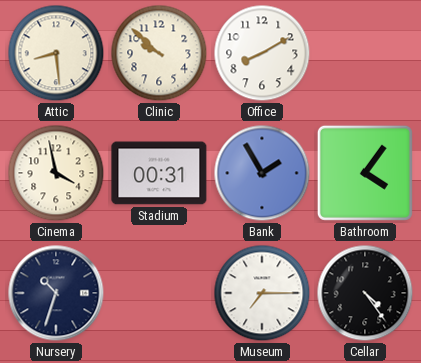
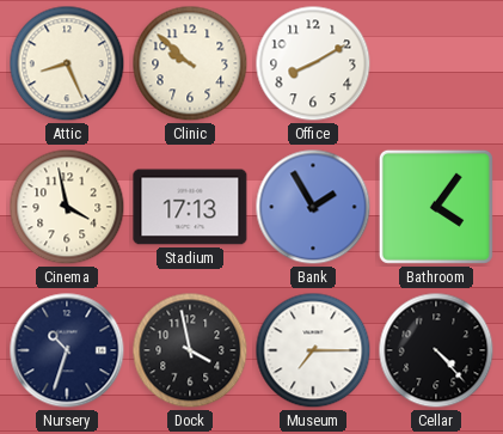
Attic: 8:29 -> 8:26
Stadium: 00:31 -> 17:13
Dock: none -> 3:58
Cellar: 4:24 -> 4:23
